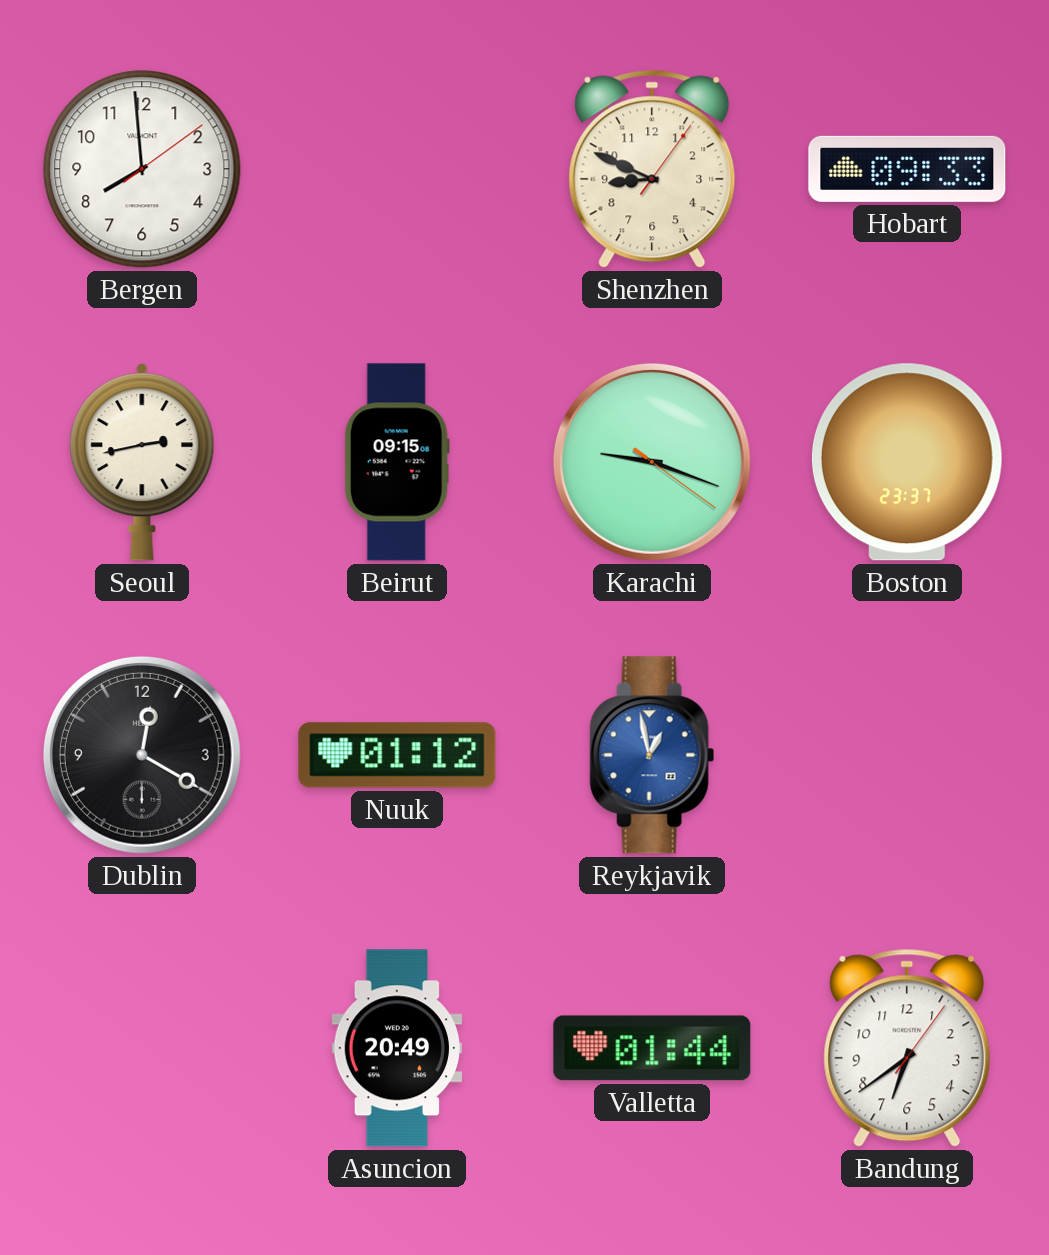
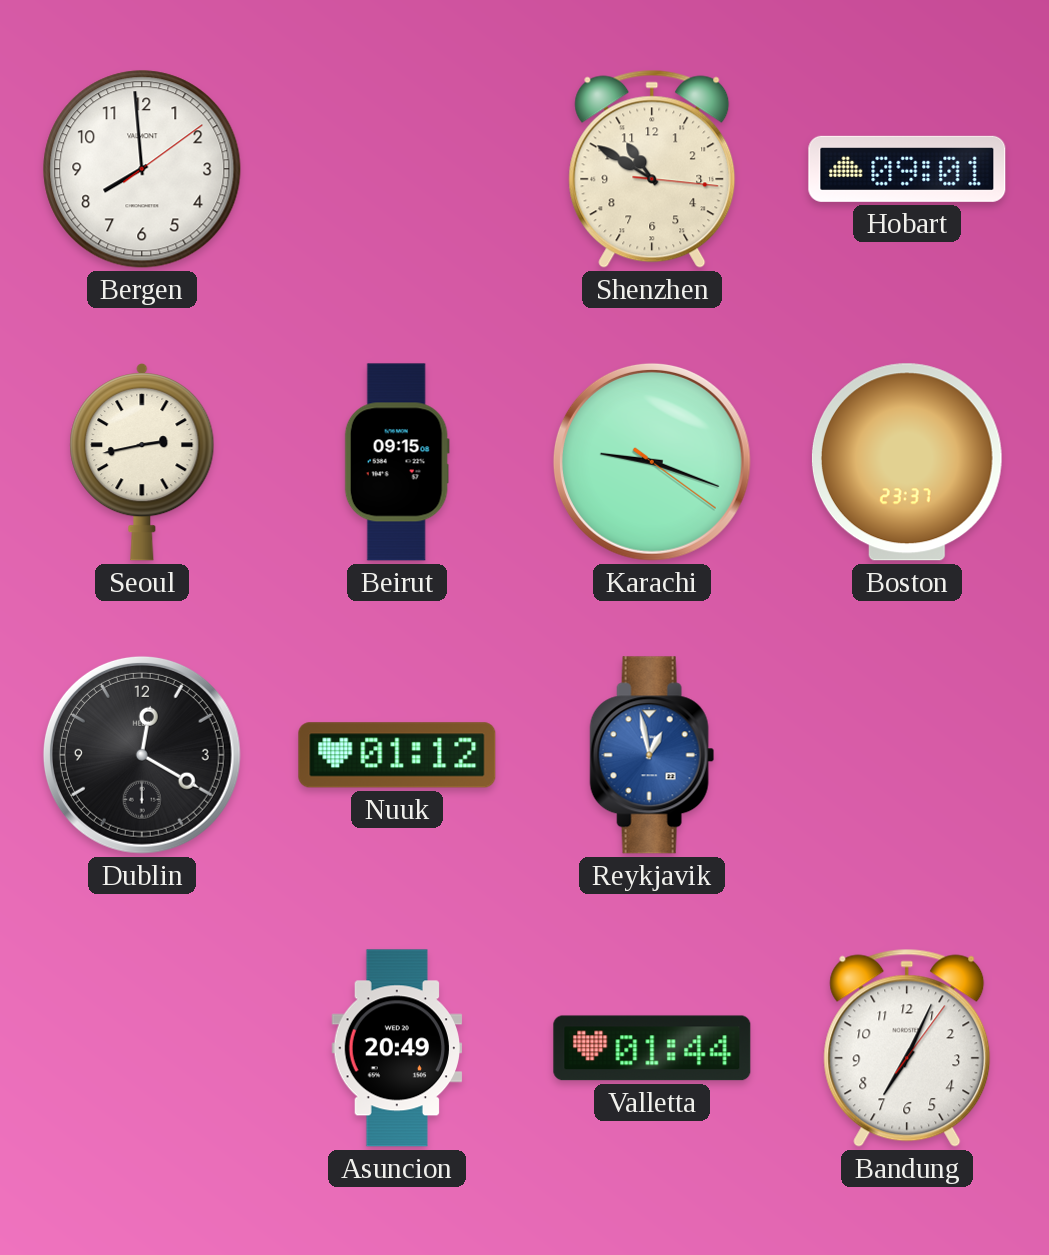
Shenzhen: 8:49 -> 10:50
Hobart: 09:33 -> 09:01
Bandung: 6:39 -> 7:04
